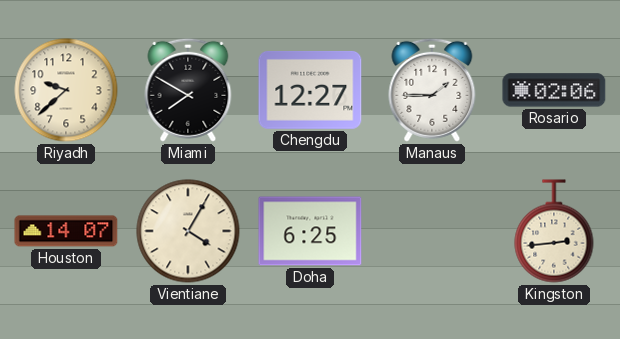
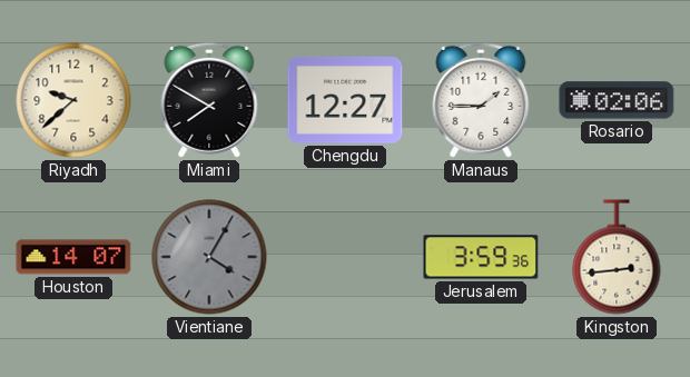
Vientiane dial: cream -> grey
Doha: 6:25 -> none
Jerusalem: none -> 3:59
